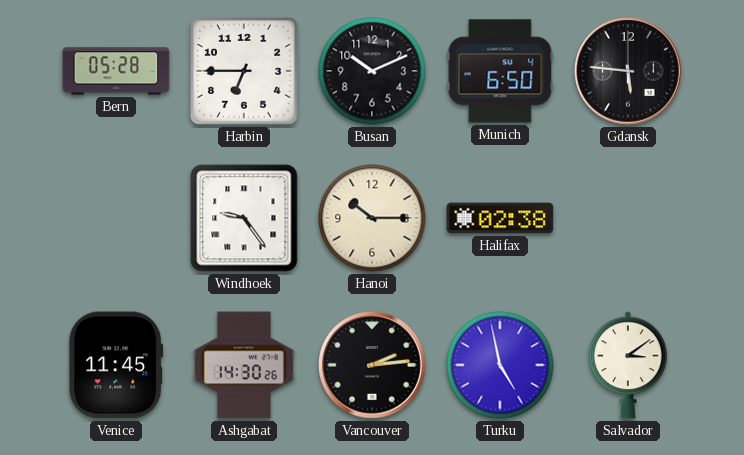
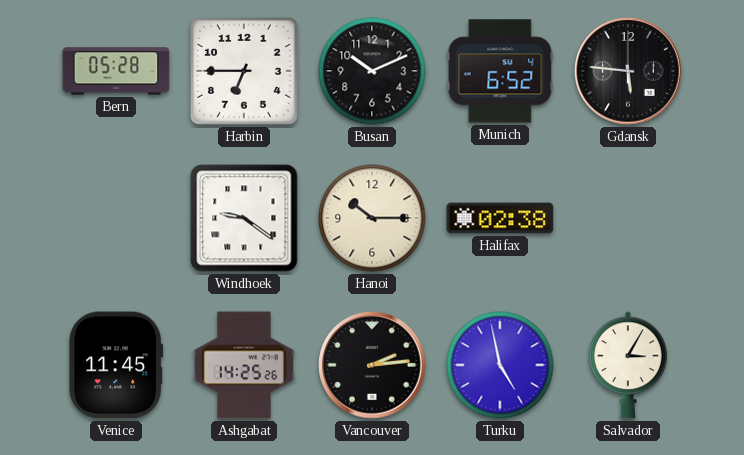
Munich: 6:50 -> 6:52
Windhoek: 9:24 -> 9:21
Ashgabat: 14:30 -> 14:25
Salvador: 3:09 -> 3:05
